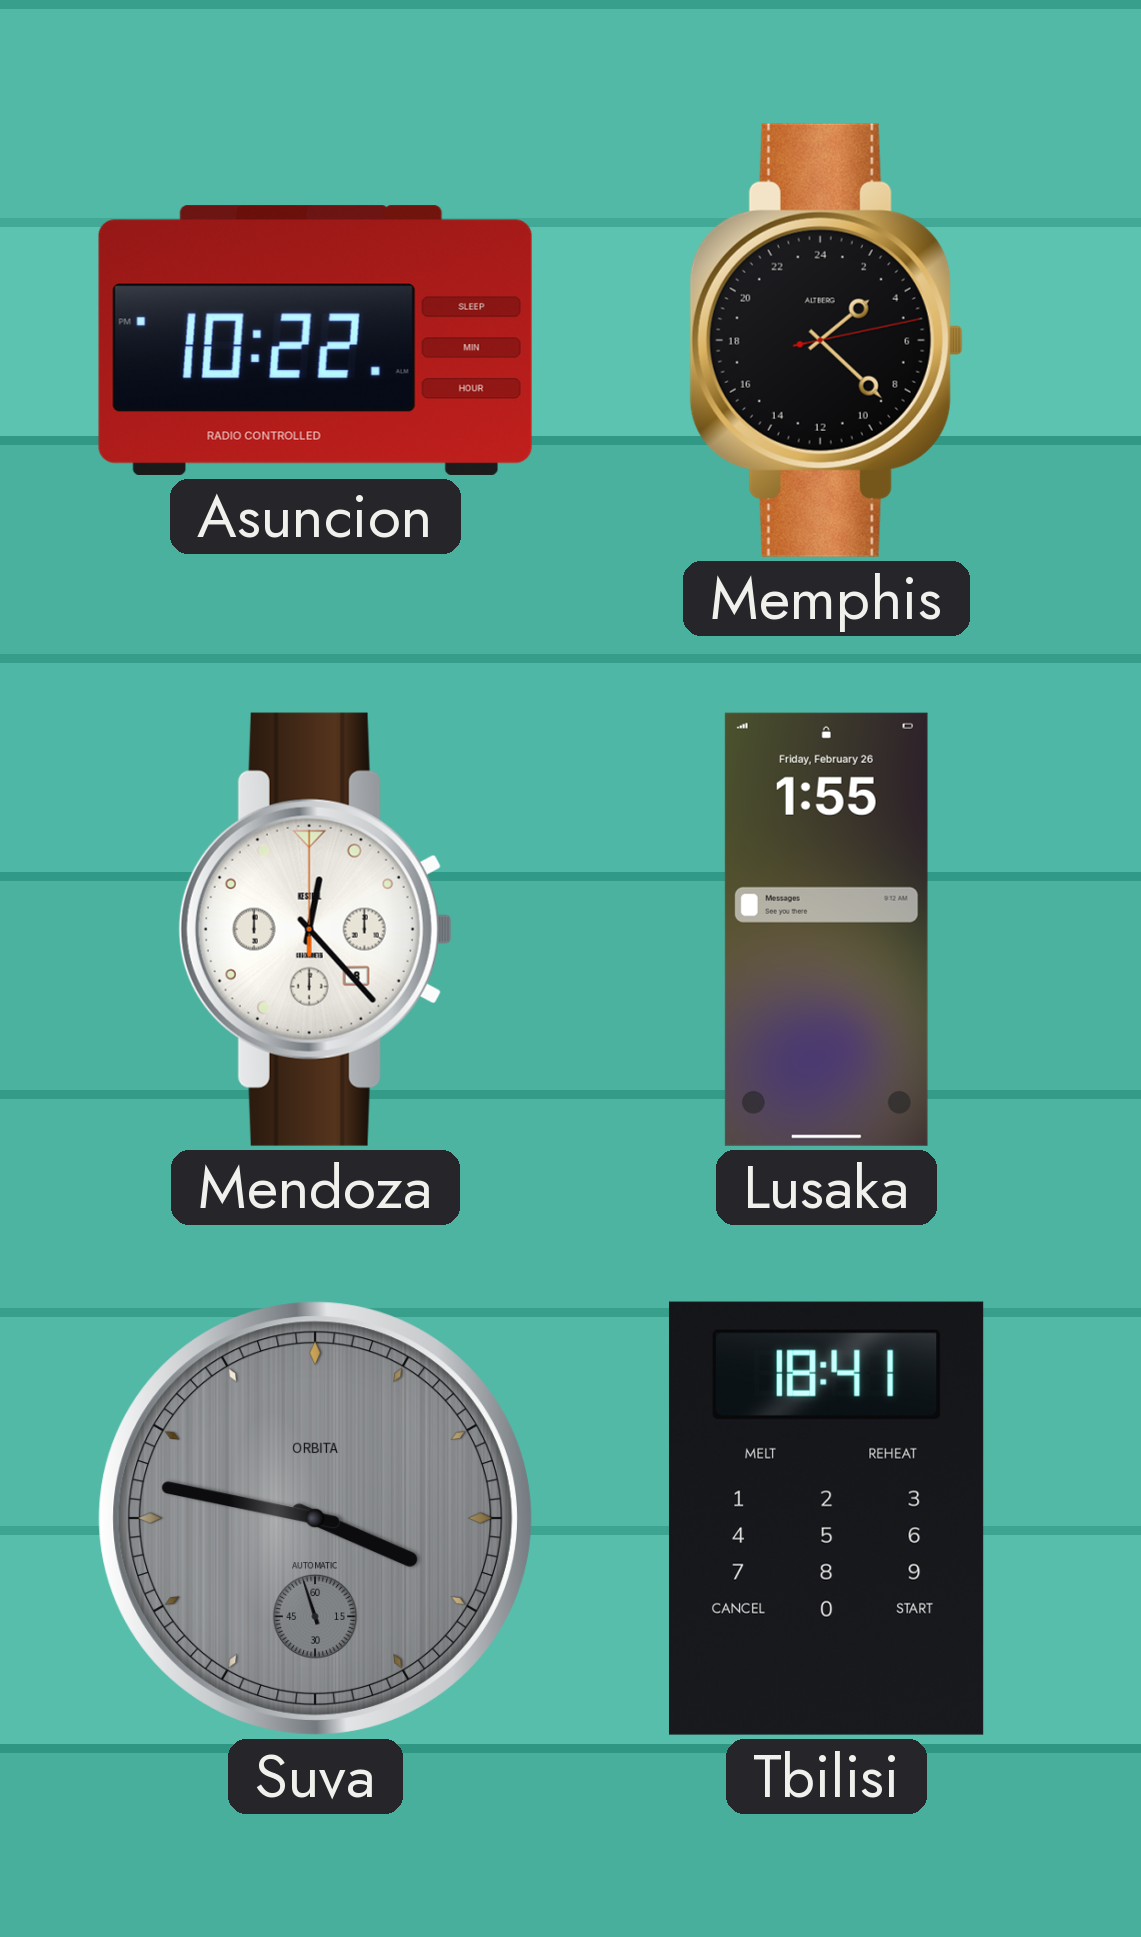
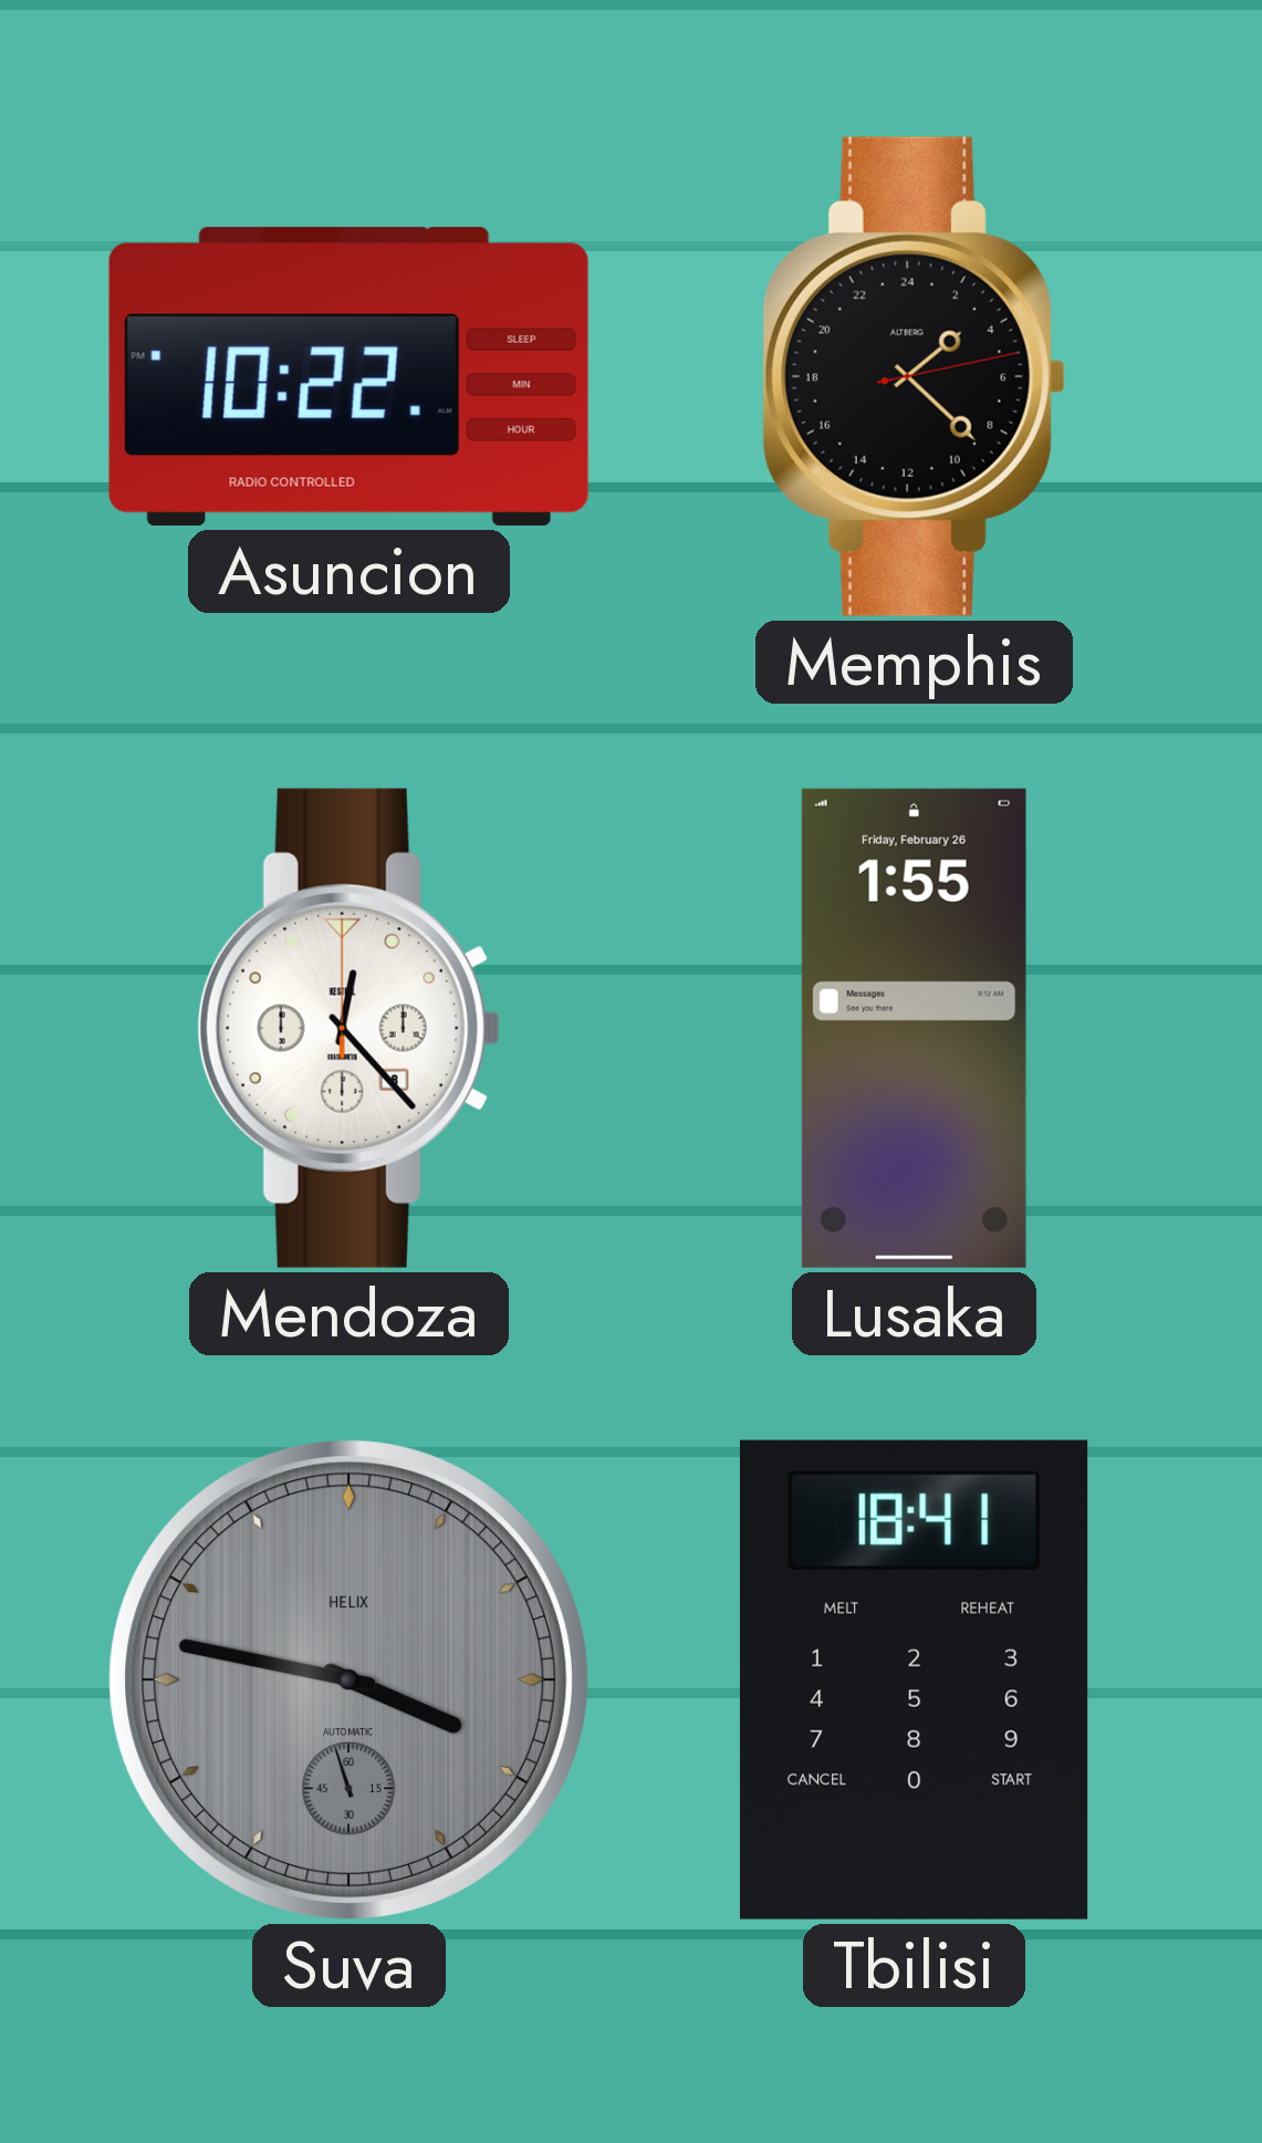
Suva brand: ORBITA -> HELIX
